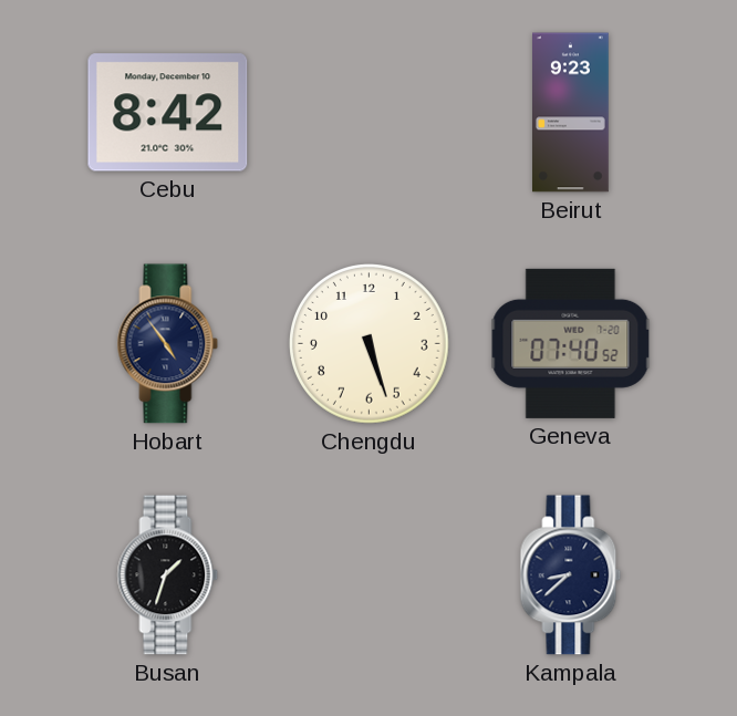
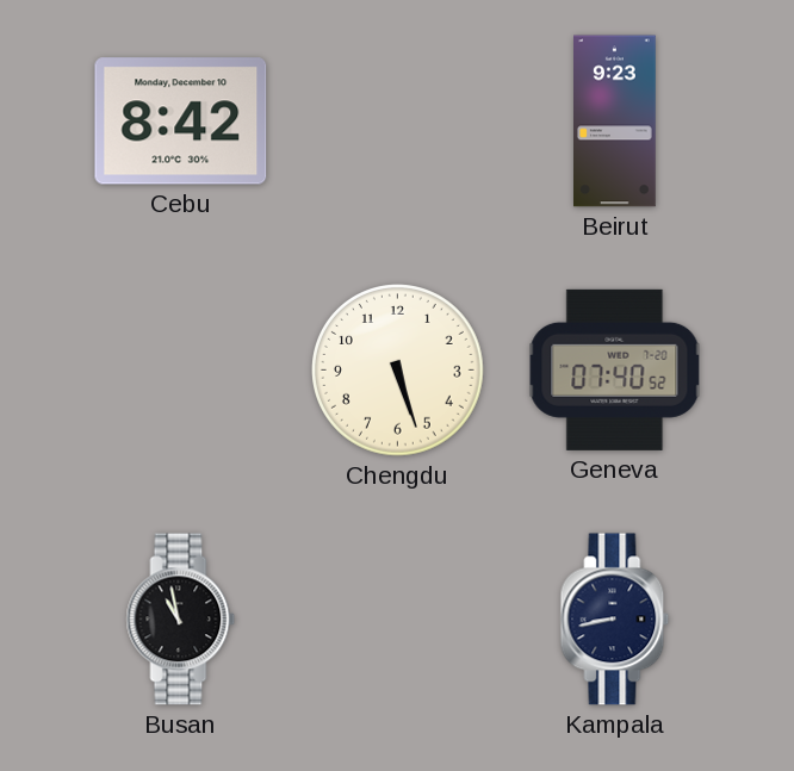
Hobart: 4:54 -> none
Busan: 1:33 -> 10:58
Kampala: 8:38 -> 8:43
